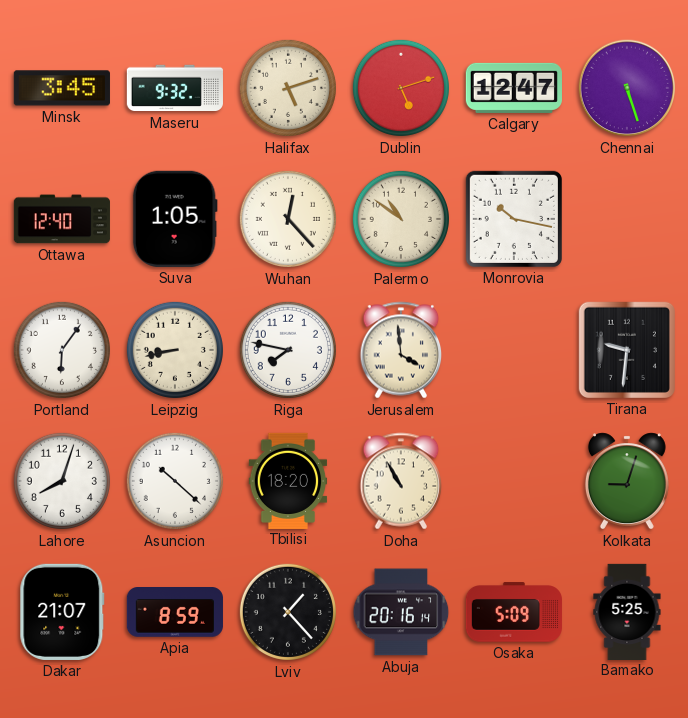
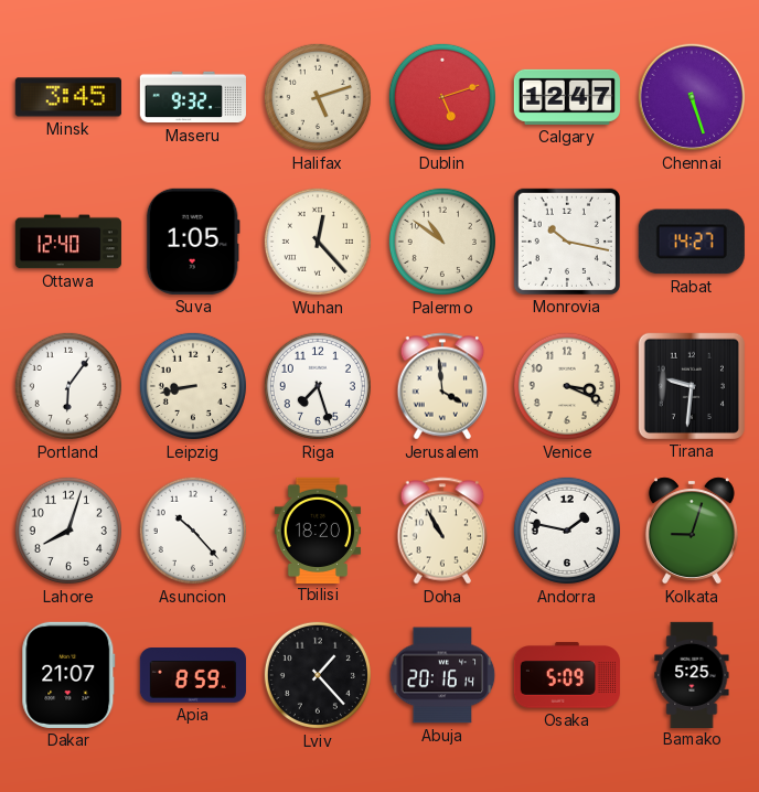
Rabat: none -> 14:27
Riga: 7:47 -> 7:27
Venice: none -> 3:19
Asuncion: 10:22 -> 10:23
Andorra: none -> 1:47
